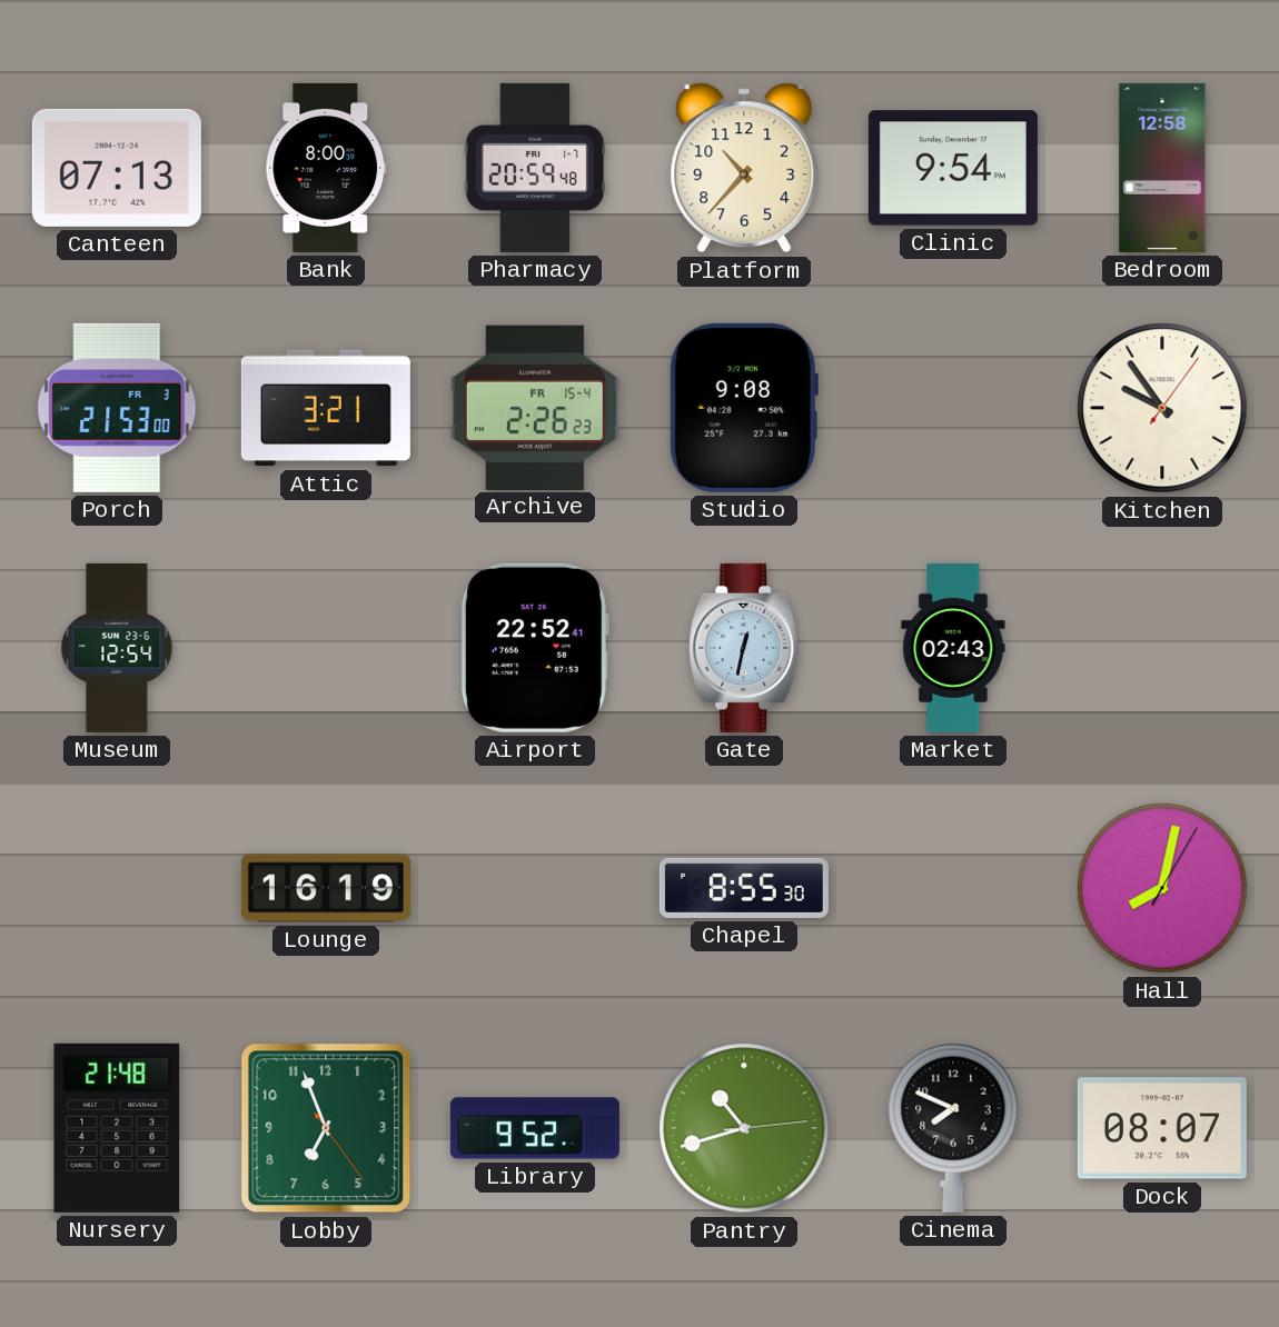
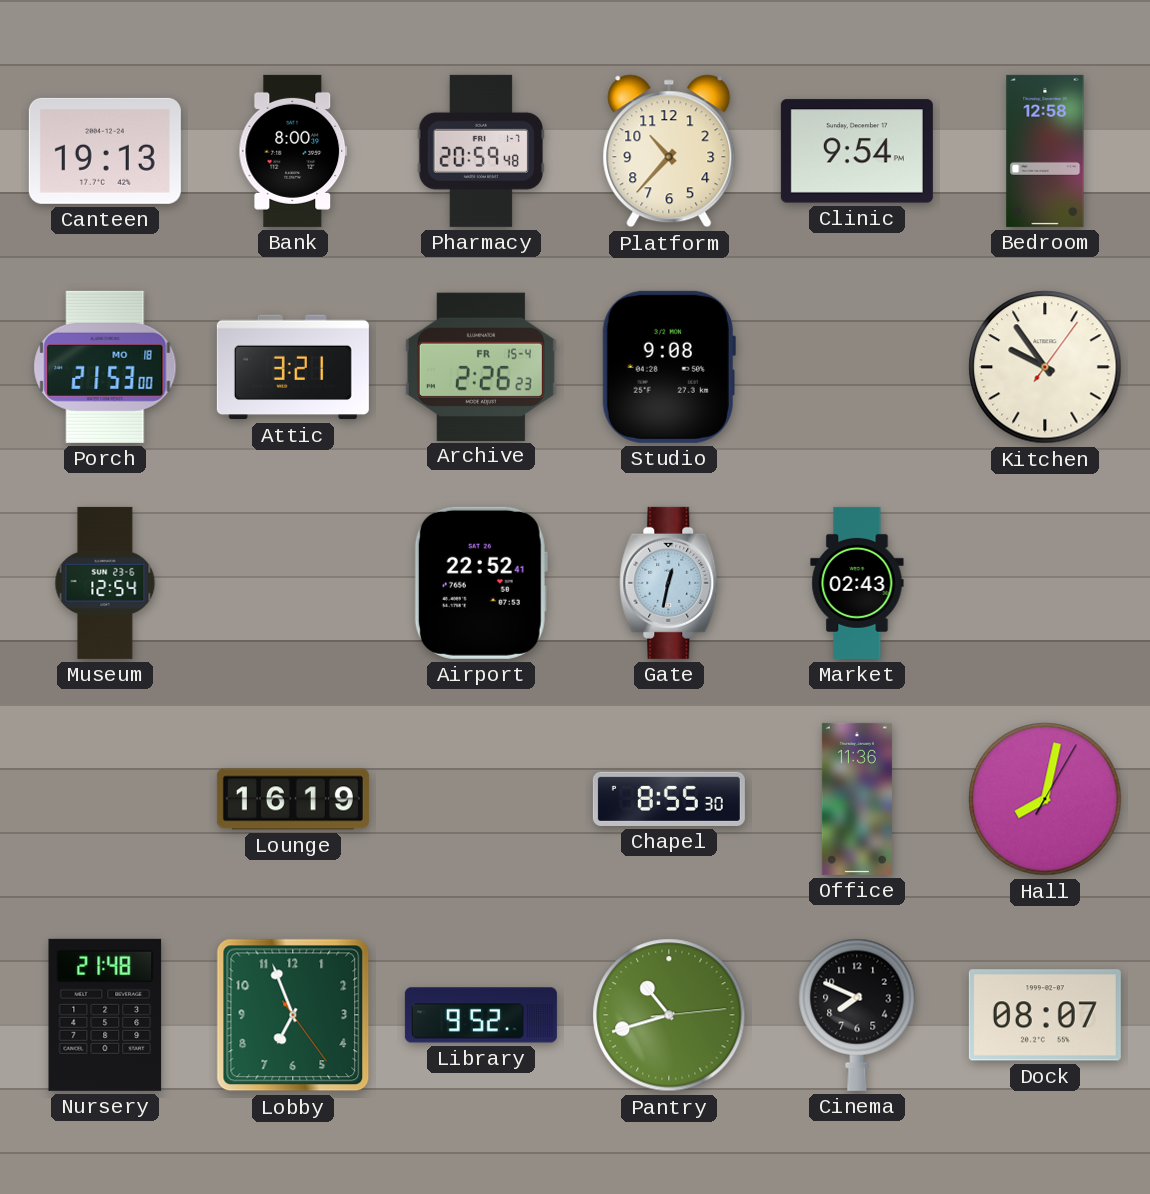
Canteen: 07:13 -> 19:13
Porch date: FR 3 -> MO 18
Office: none -> 11:36
